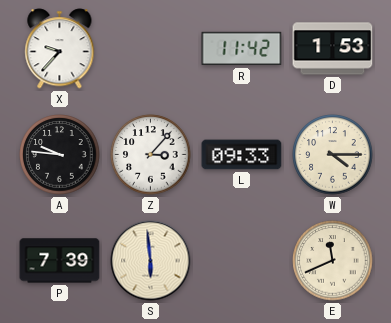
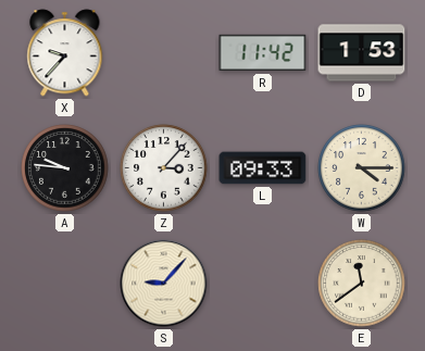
P: 7:39 -> none
S: 5:59 -> 9:07
E: 11:41 -> 11:39
